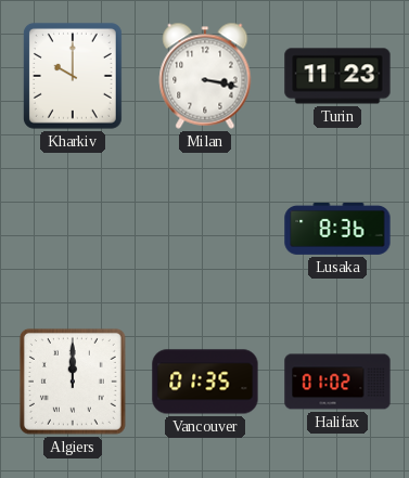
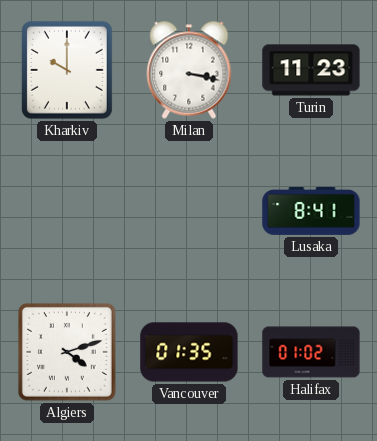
Lusaka: 8:36 -> 8:41
Algiers: 12:00 -> 4:12
